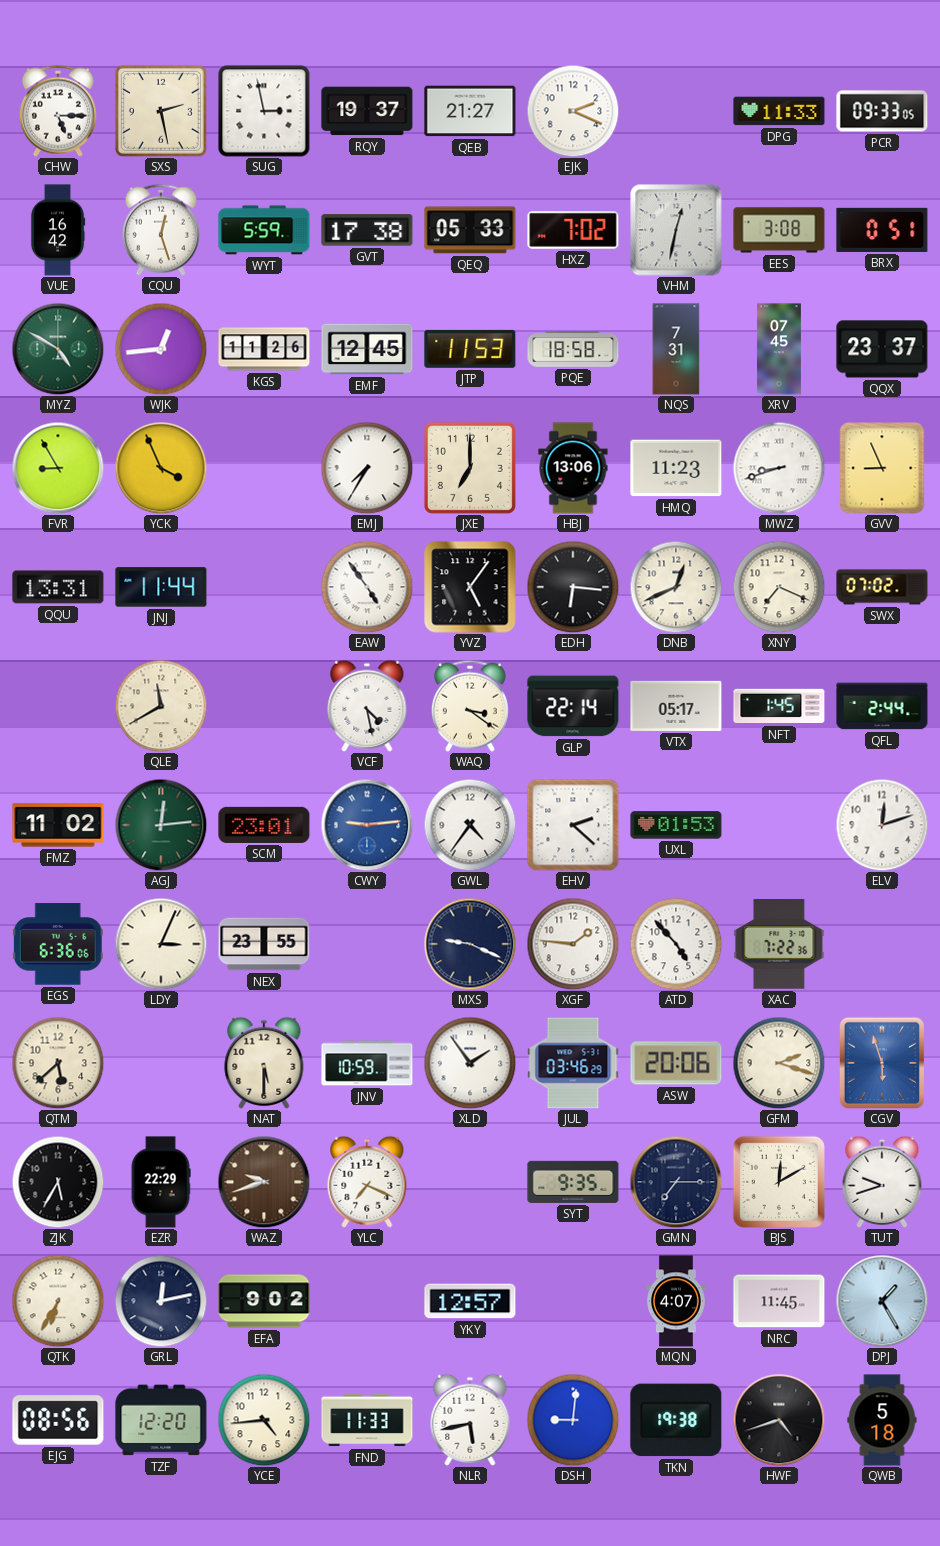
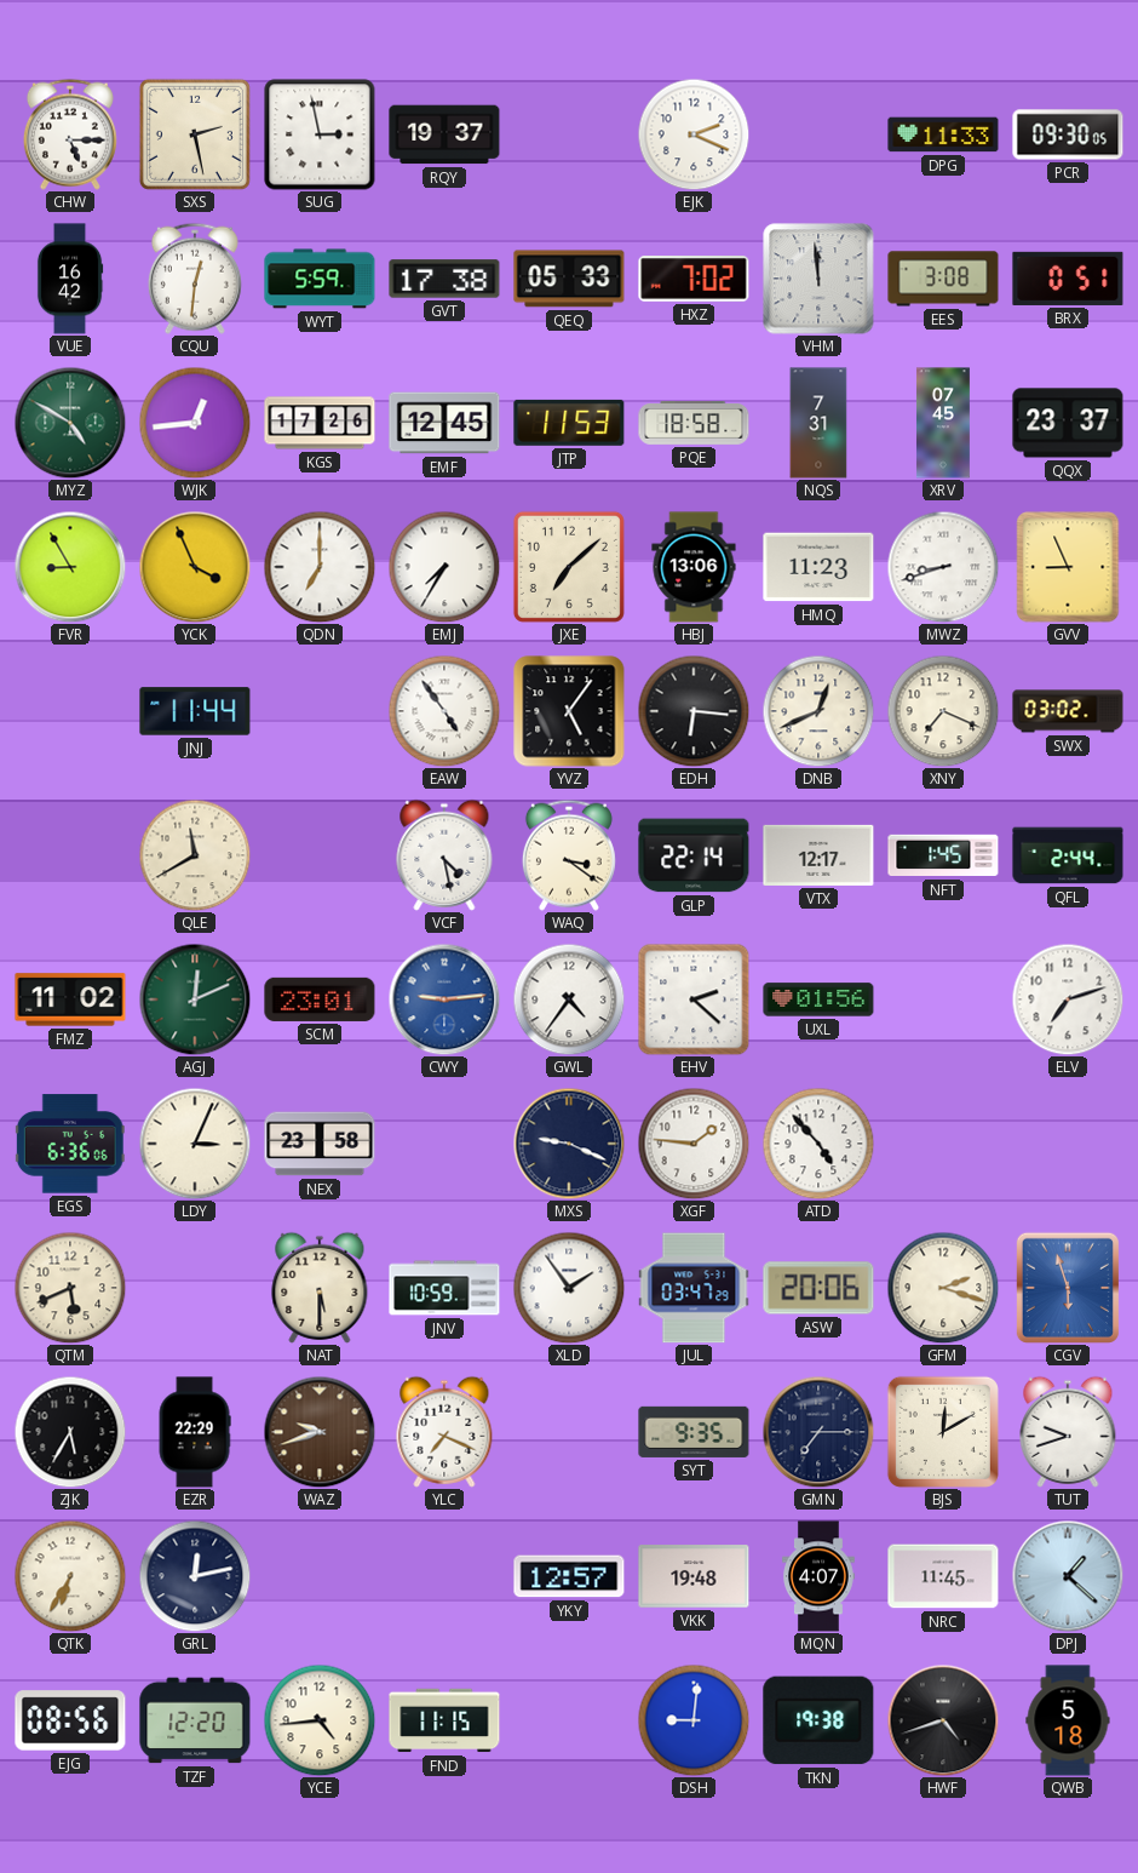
QEB: 21:27 -> none
PCR: 09:33 -> 09:30
CQU: 12:27 -> 12:31
VHM: 12:32 -> 11:59
KGS: 11:26 -> 17:26
QDN: none -> 7:00
JXE: 7:00 -> 7:08
QQU: 13:31 -> none
SWX: 07:02 -> 03:02
VTX: 05:17 -> 12:17
AGJ: 12:14 -> 12:11
UXL: 01:53 -> 01:56
ELV: 12:12 -> 7:12
NEX: 23:55 -> 23:58
XAC: 7:22 -> none
QTM: 5:38 -> 5:41
JUL: 03:46 -> 03:47
EFA: 9:02 -> none
VKK: none -> 19:48
DPJ: 1:25 -> 1:22
FND: 11:33 -> 11:15
NLR: 5:43 -> none
